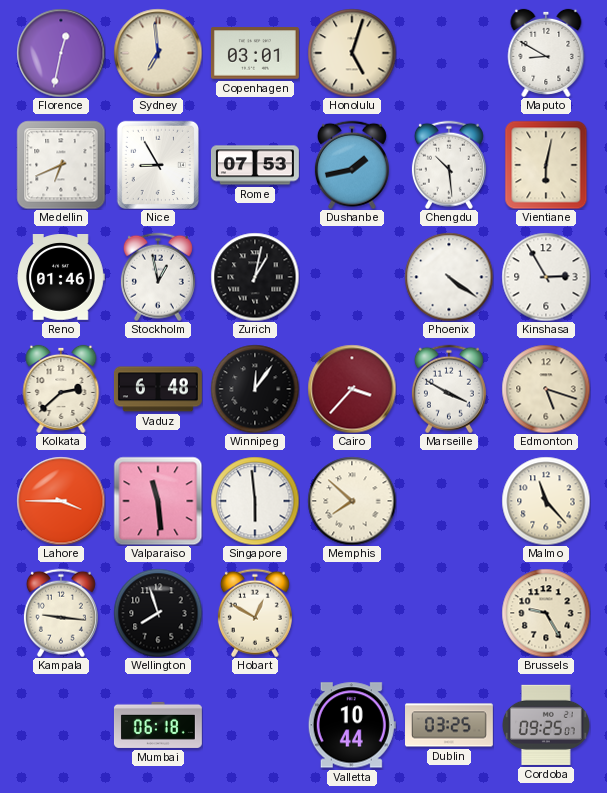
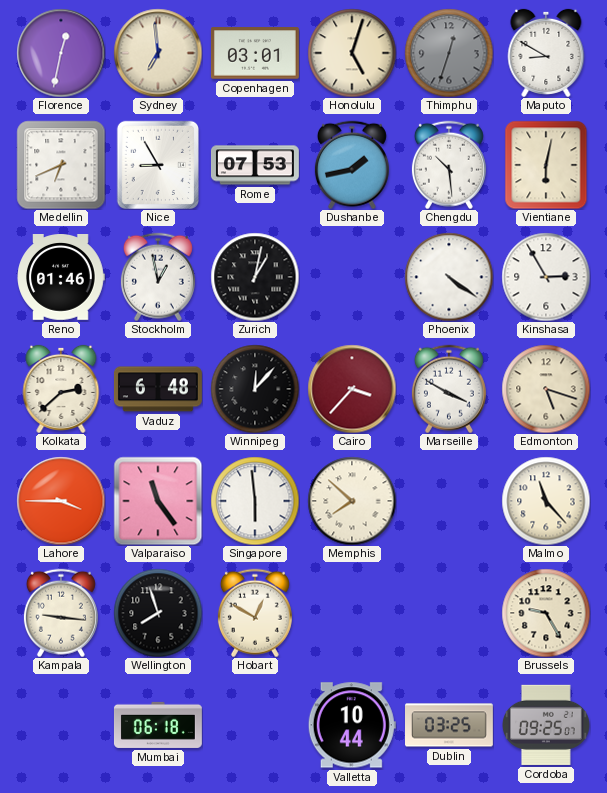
Thimphu: none -> 12:33
Winnipeg: 12:06 -> 12:07
Valparaiso: 11:29 -> 11:24
